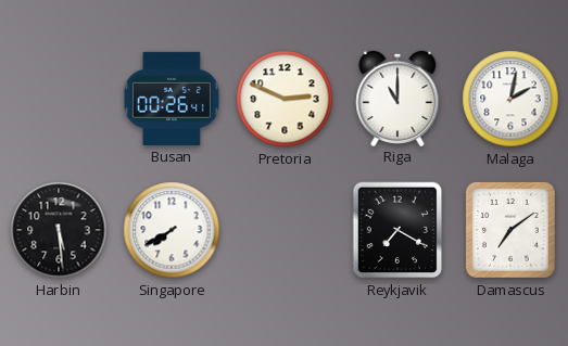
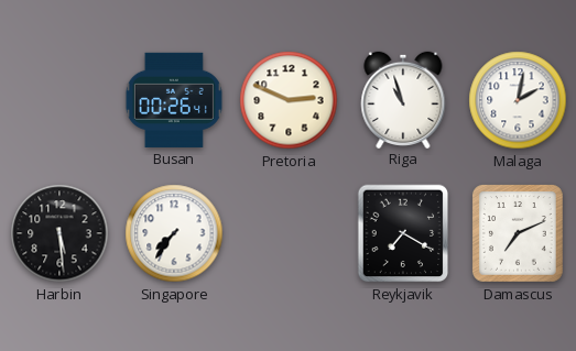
Riga: 11:00 -> 10:57
Singapore: 7:40 -> 7:36
Damascus: 7:09 -> 7:11
